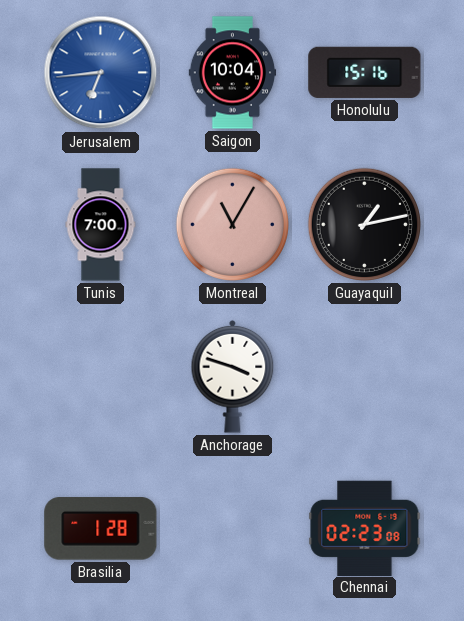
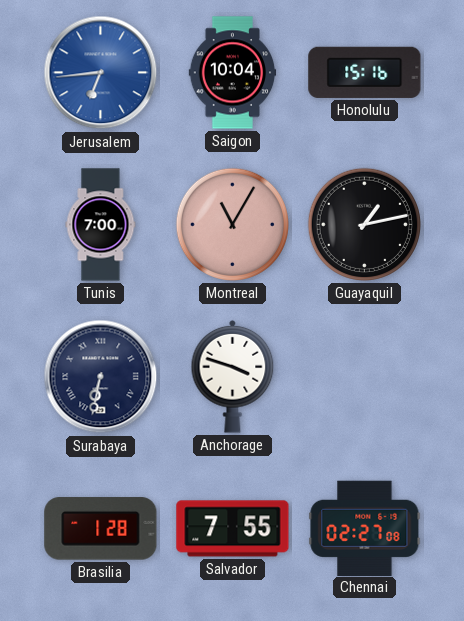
Surabaya: none -> 6:32
Salvador: none -> 7:55
Chennai: 02:23 -> 02:27
